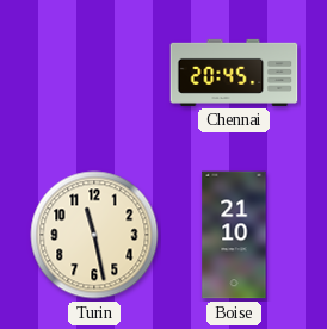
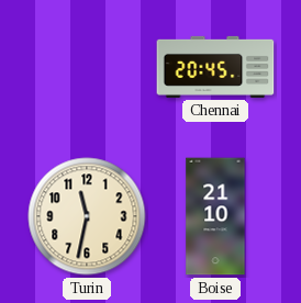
Turin: 11:28 -> 11:32
